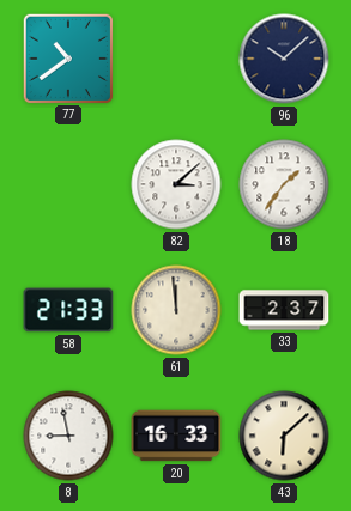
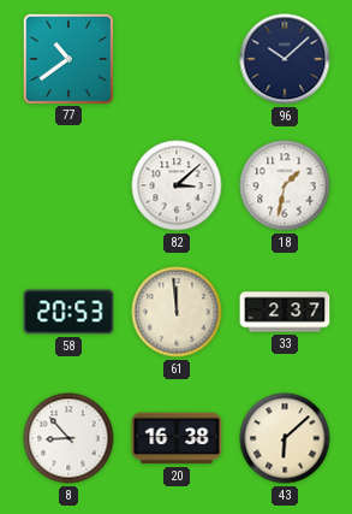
18: 1:36 -> 1:32
58: 21:33 -> 20:53
8: 8:58 -> 8:53
20: 16:33 -> 16:38
